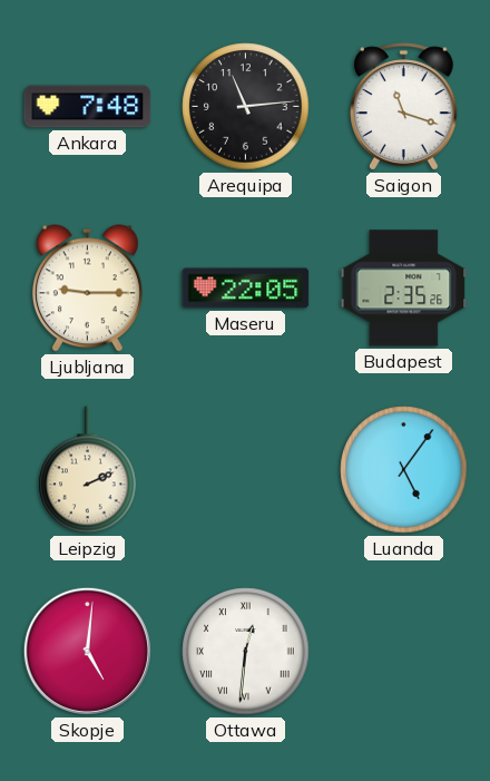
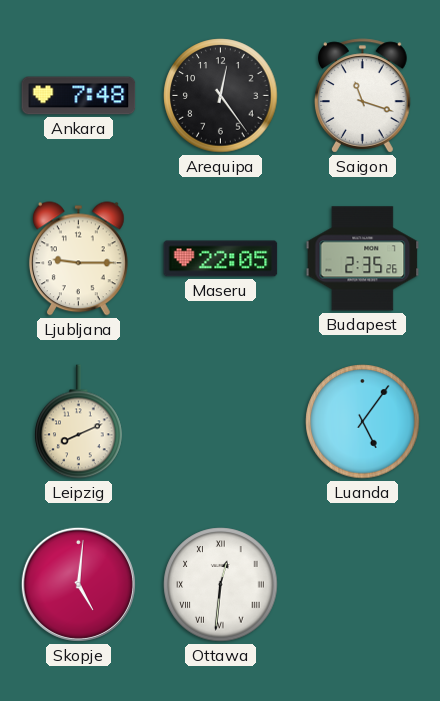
Arequipa: 11:14 -> 12:24
Leipzig: 2:11 -> 8:11
